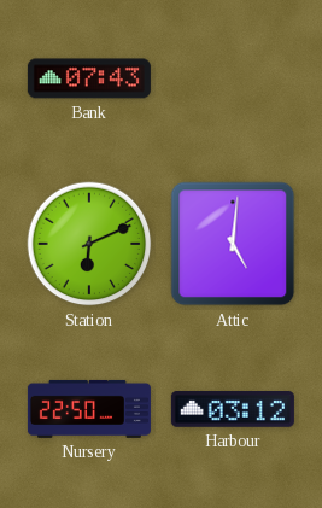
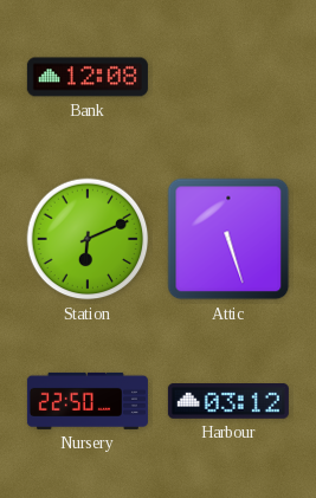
Bank: 07:43 -> 12:08
Attic: 5:01 -> 5:27
